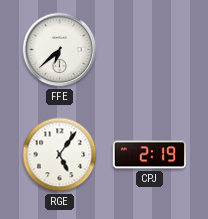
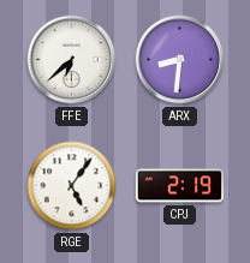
ARX: none -> 8:31
